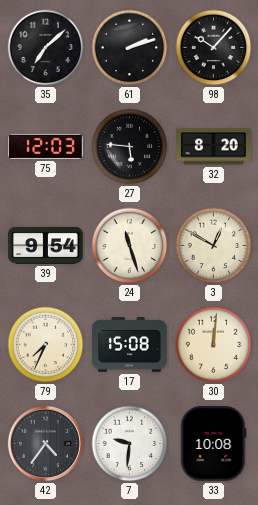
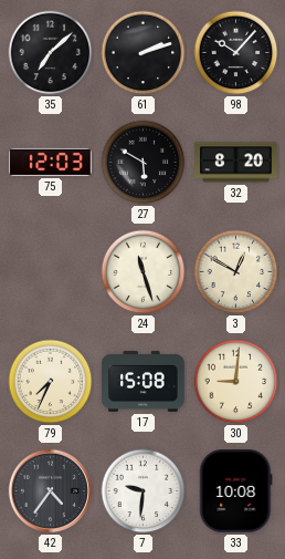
27: 5:46 -> 5:50
39: 9:54 -> none
30: 12:01 -> 9:01
